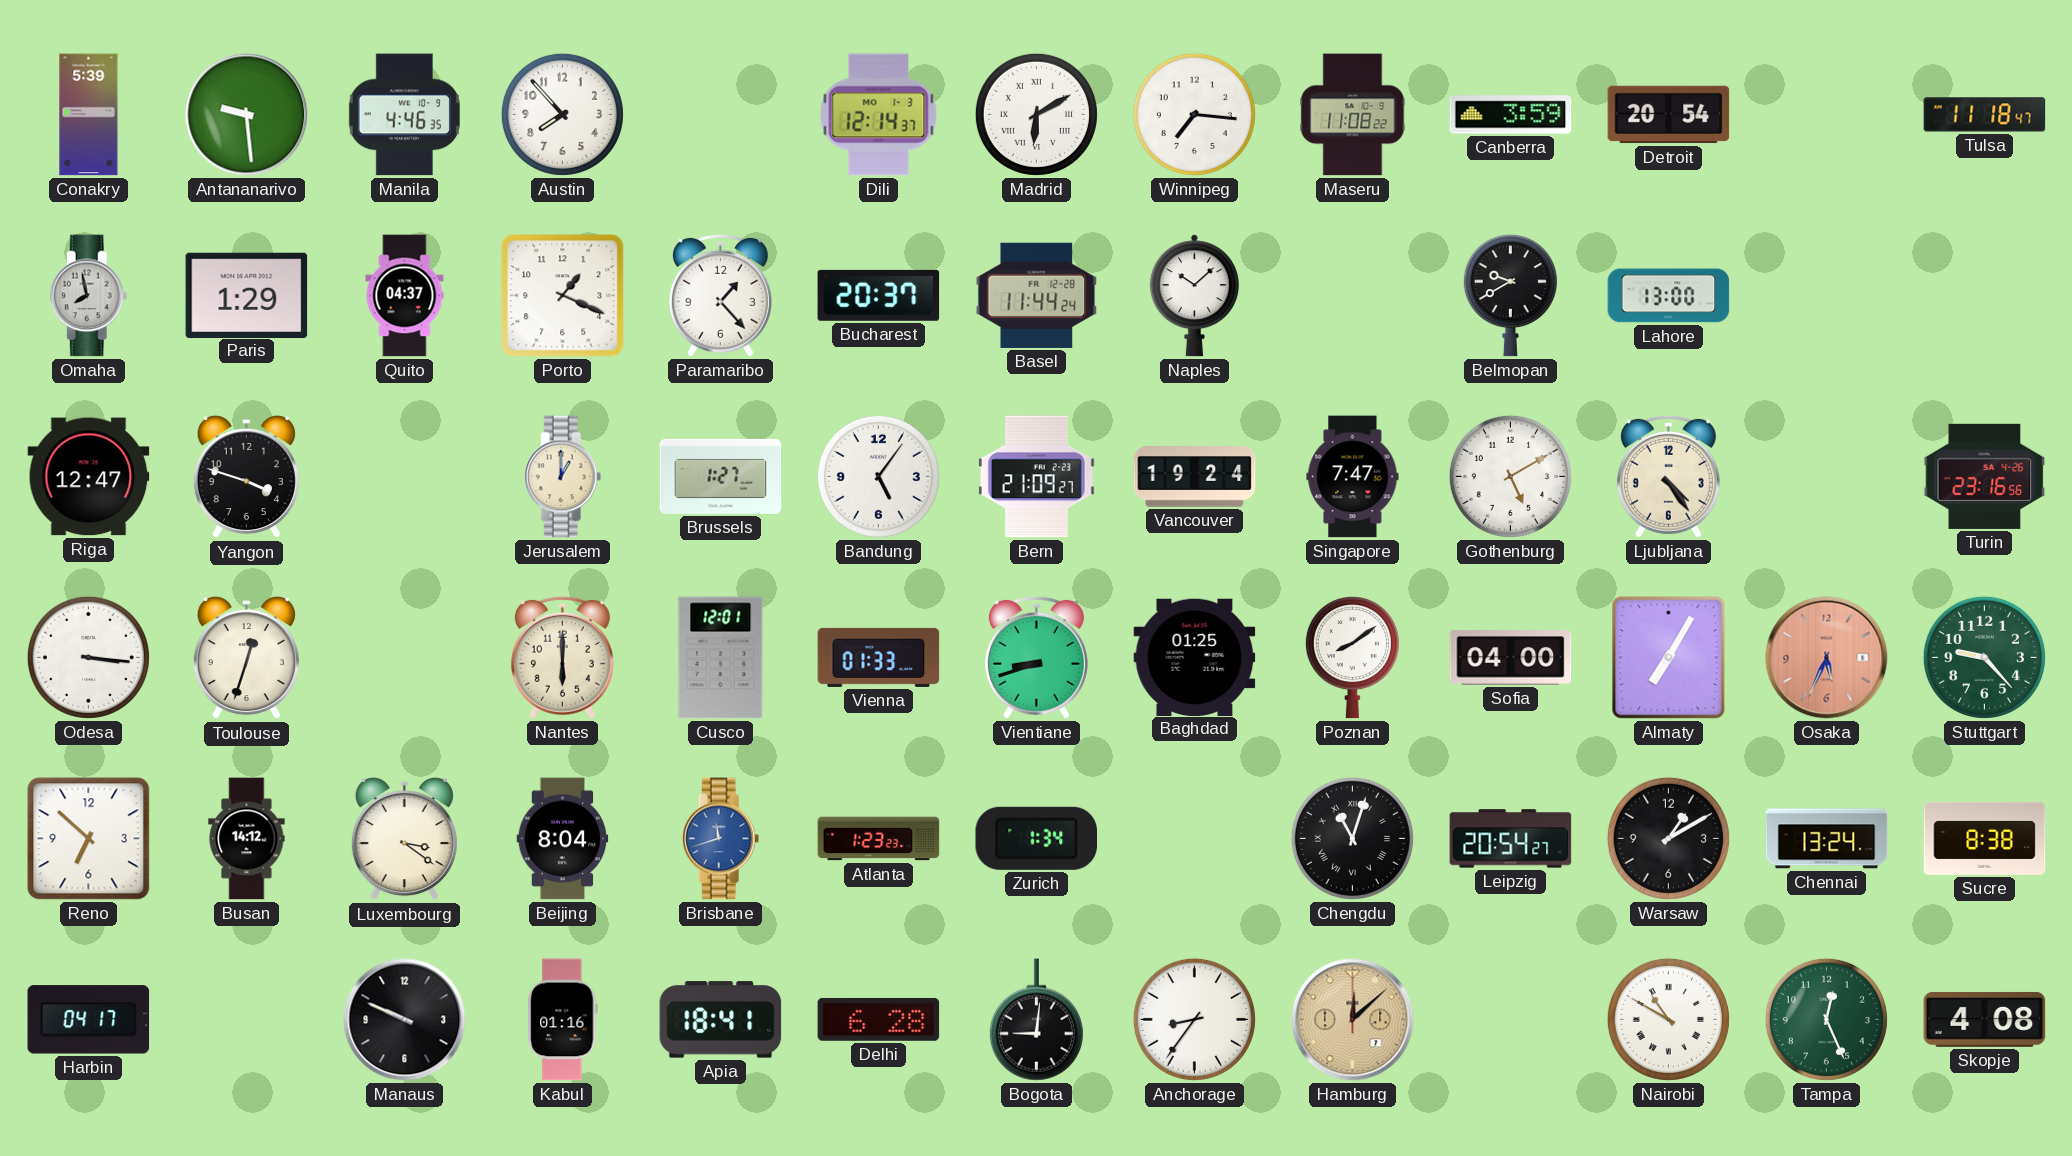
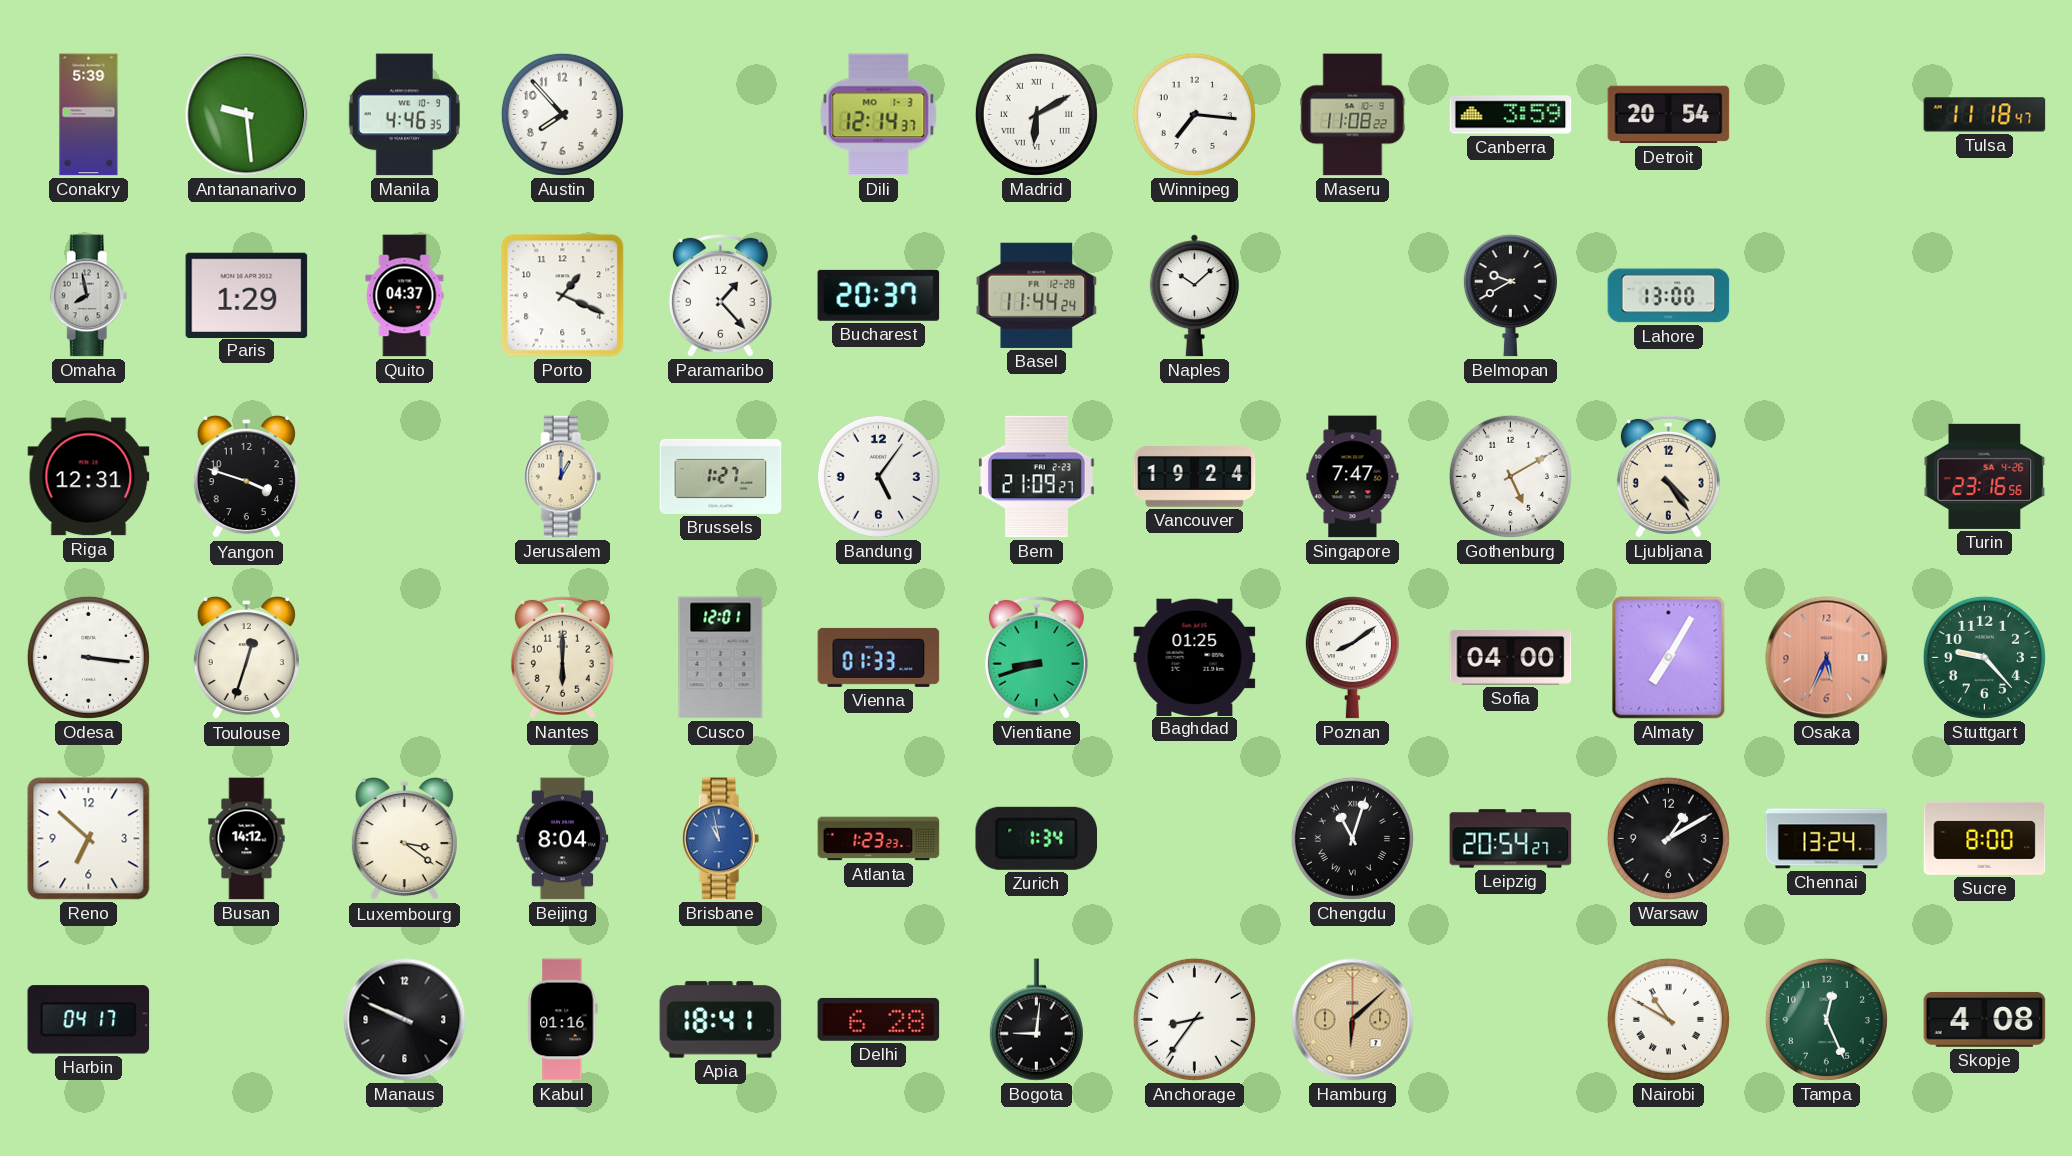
Riga: 12:47 -> 12:31
Brisbane: 11:42 -> 10:58
Sucre: 8:38 -> 8:00
Hamburg: 12:08 -> 6:08
